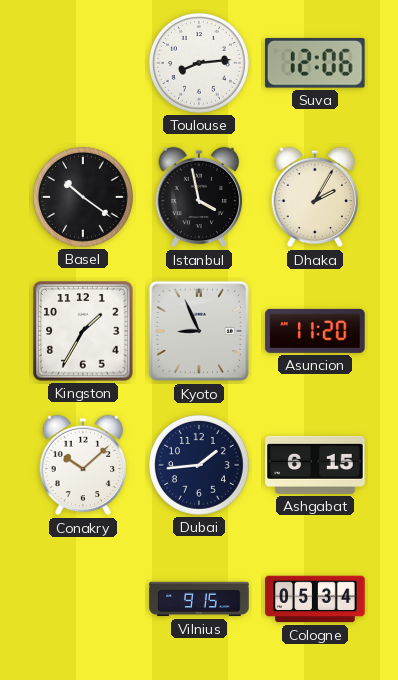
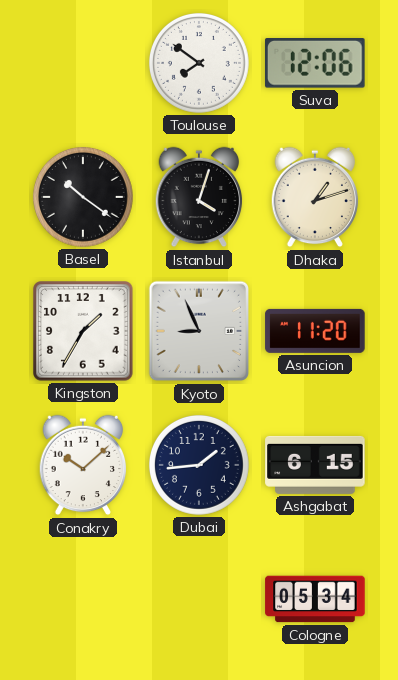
Toulouse: 8:14 -> 7:51
Istanbul: 3:58 -> 4:03
Dhaka: 2:05 -> 1:12
Vilnius: 9:15 -> none
